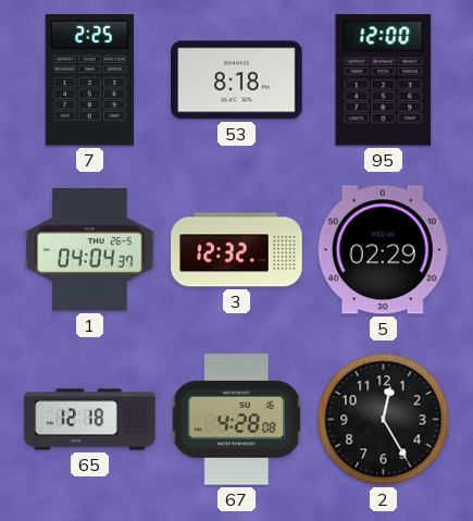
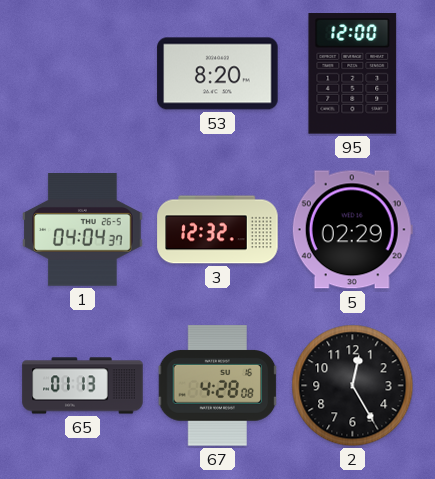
7: 2:25 -> none
53: 8:18 -> 8:20
65: 12:18 -> 01:13
